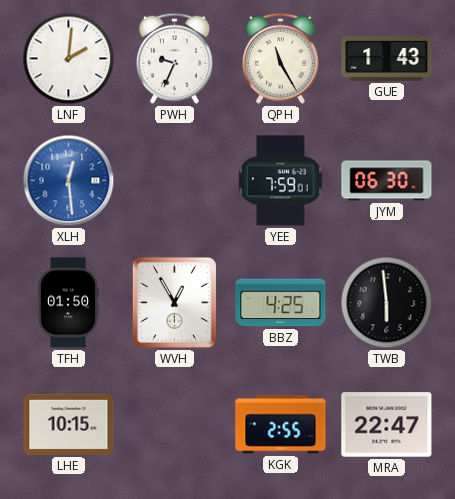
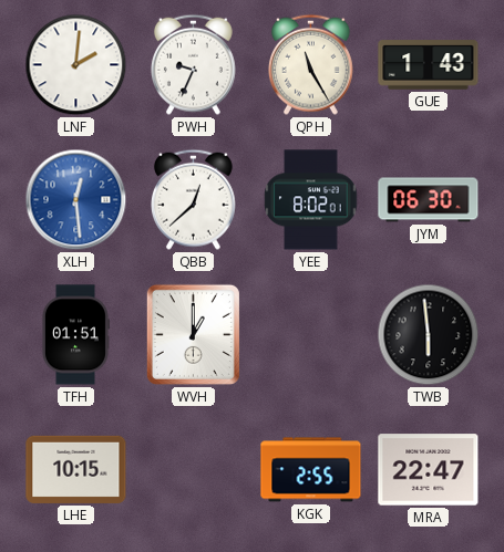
QBB: none -> 12:38
YEE: 7:59 -> 8:02
TFH: 01:50 -> 01:51
WVH: 12:55 -> 1:00
BBZ: 4:25 -> none
